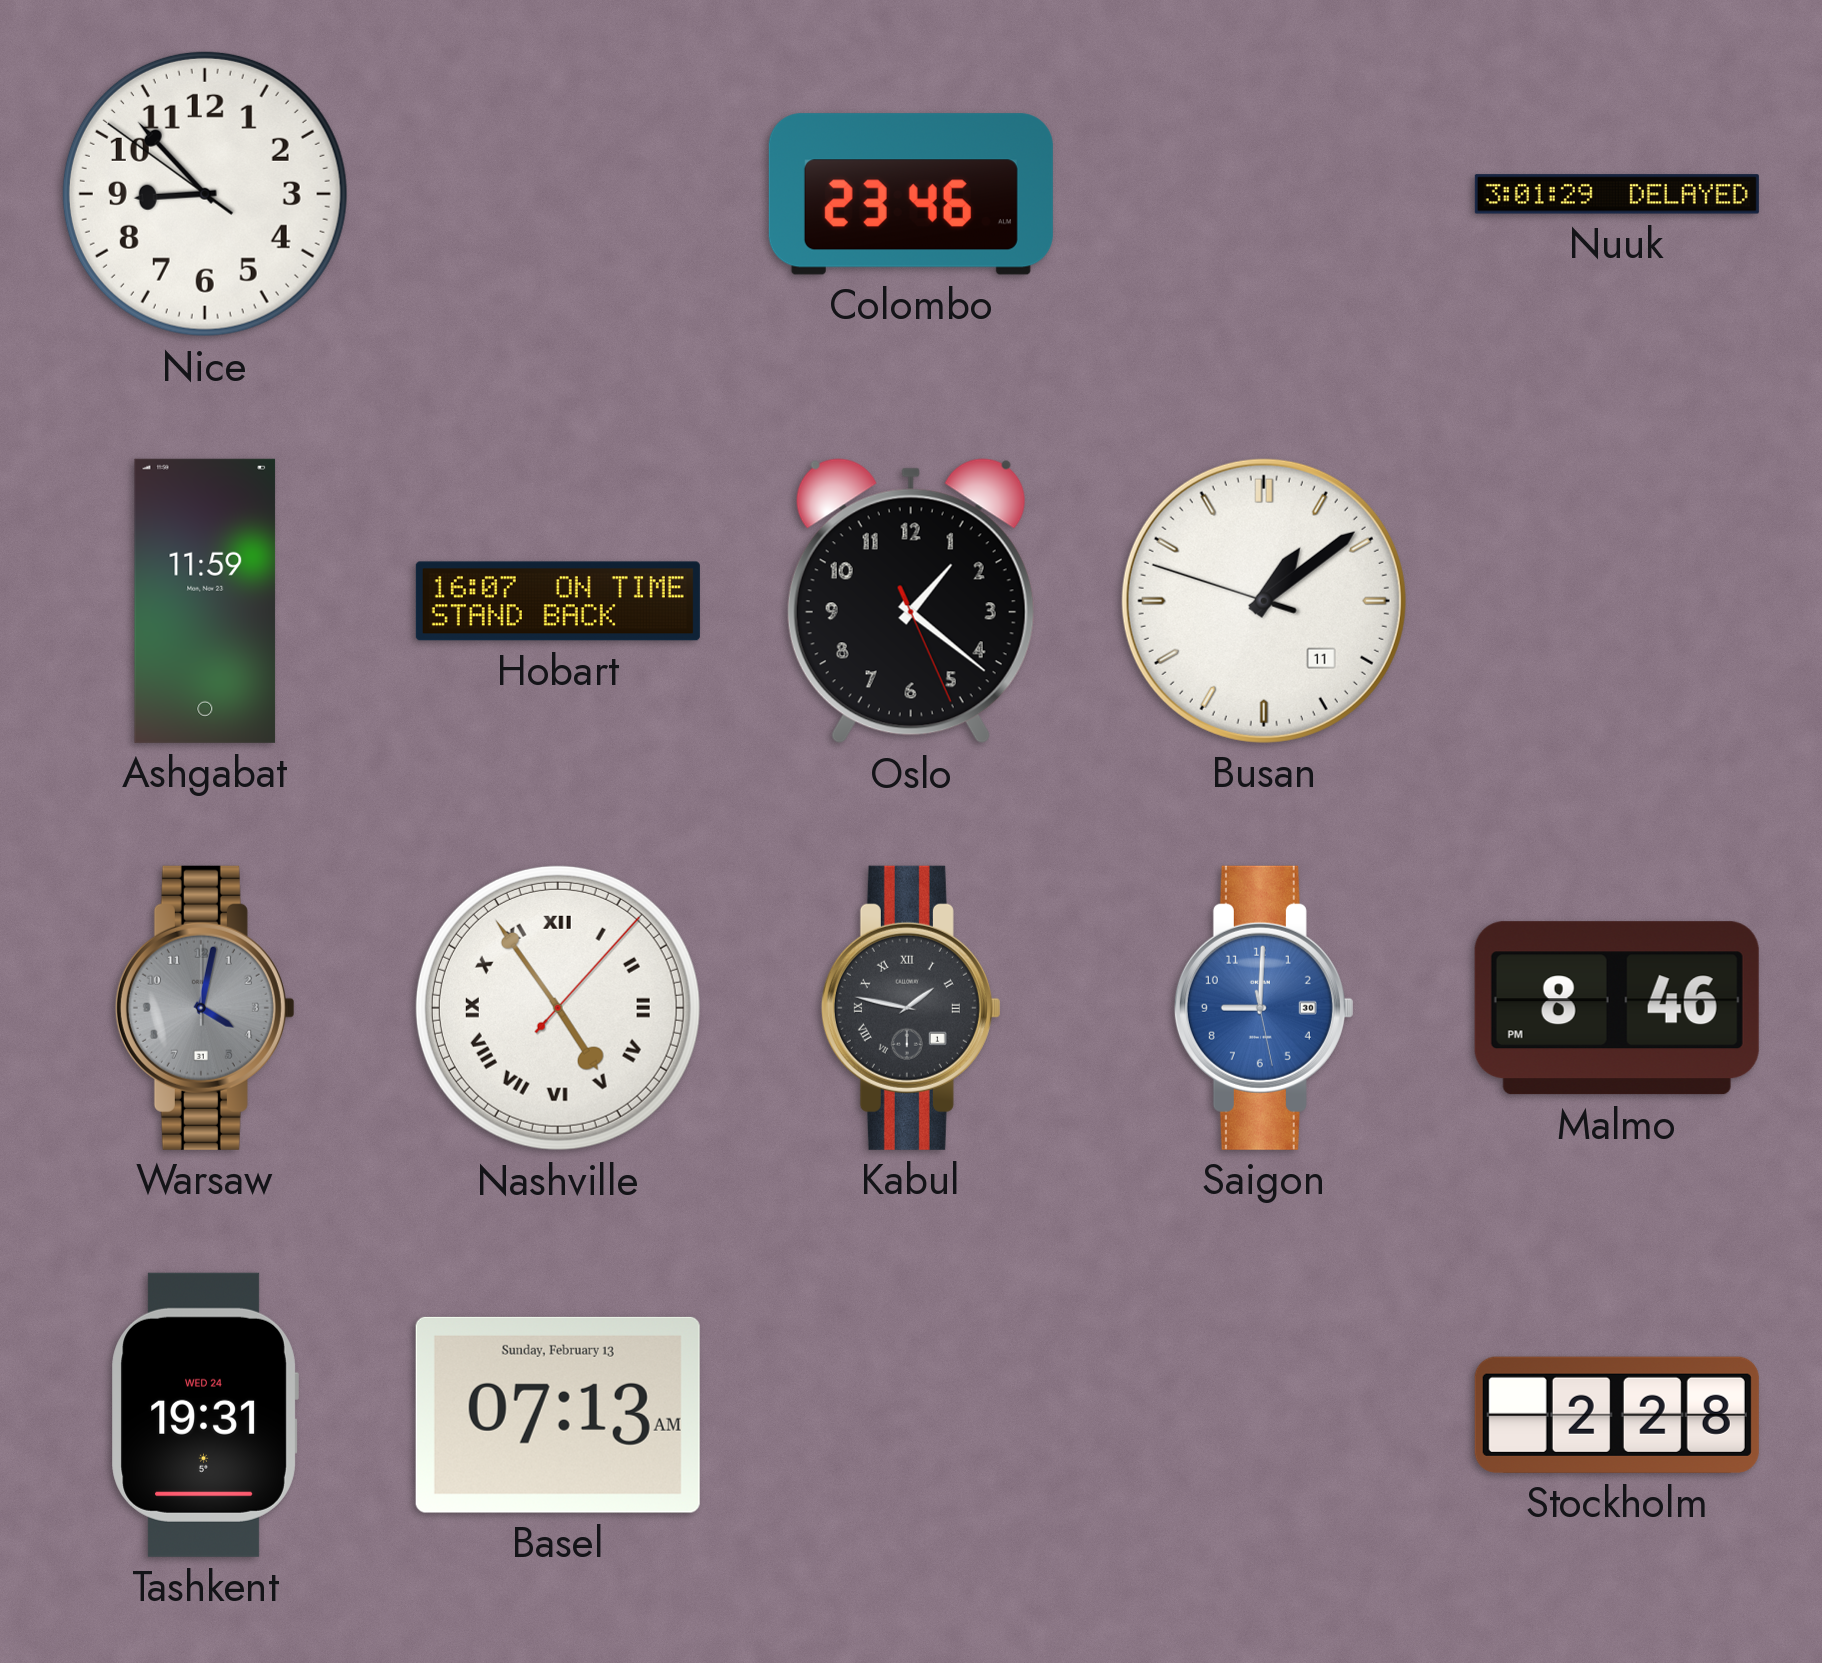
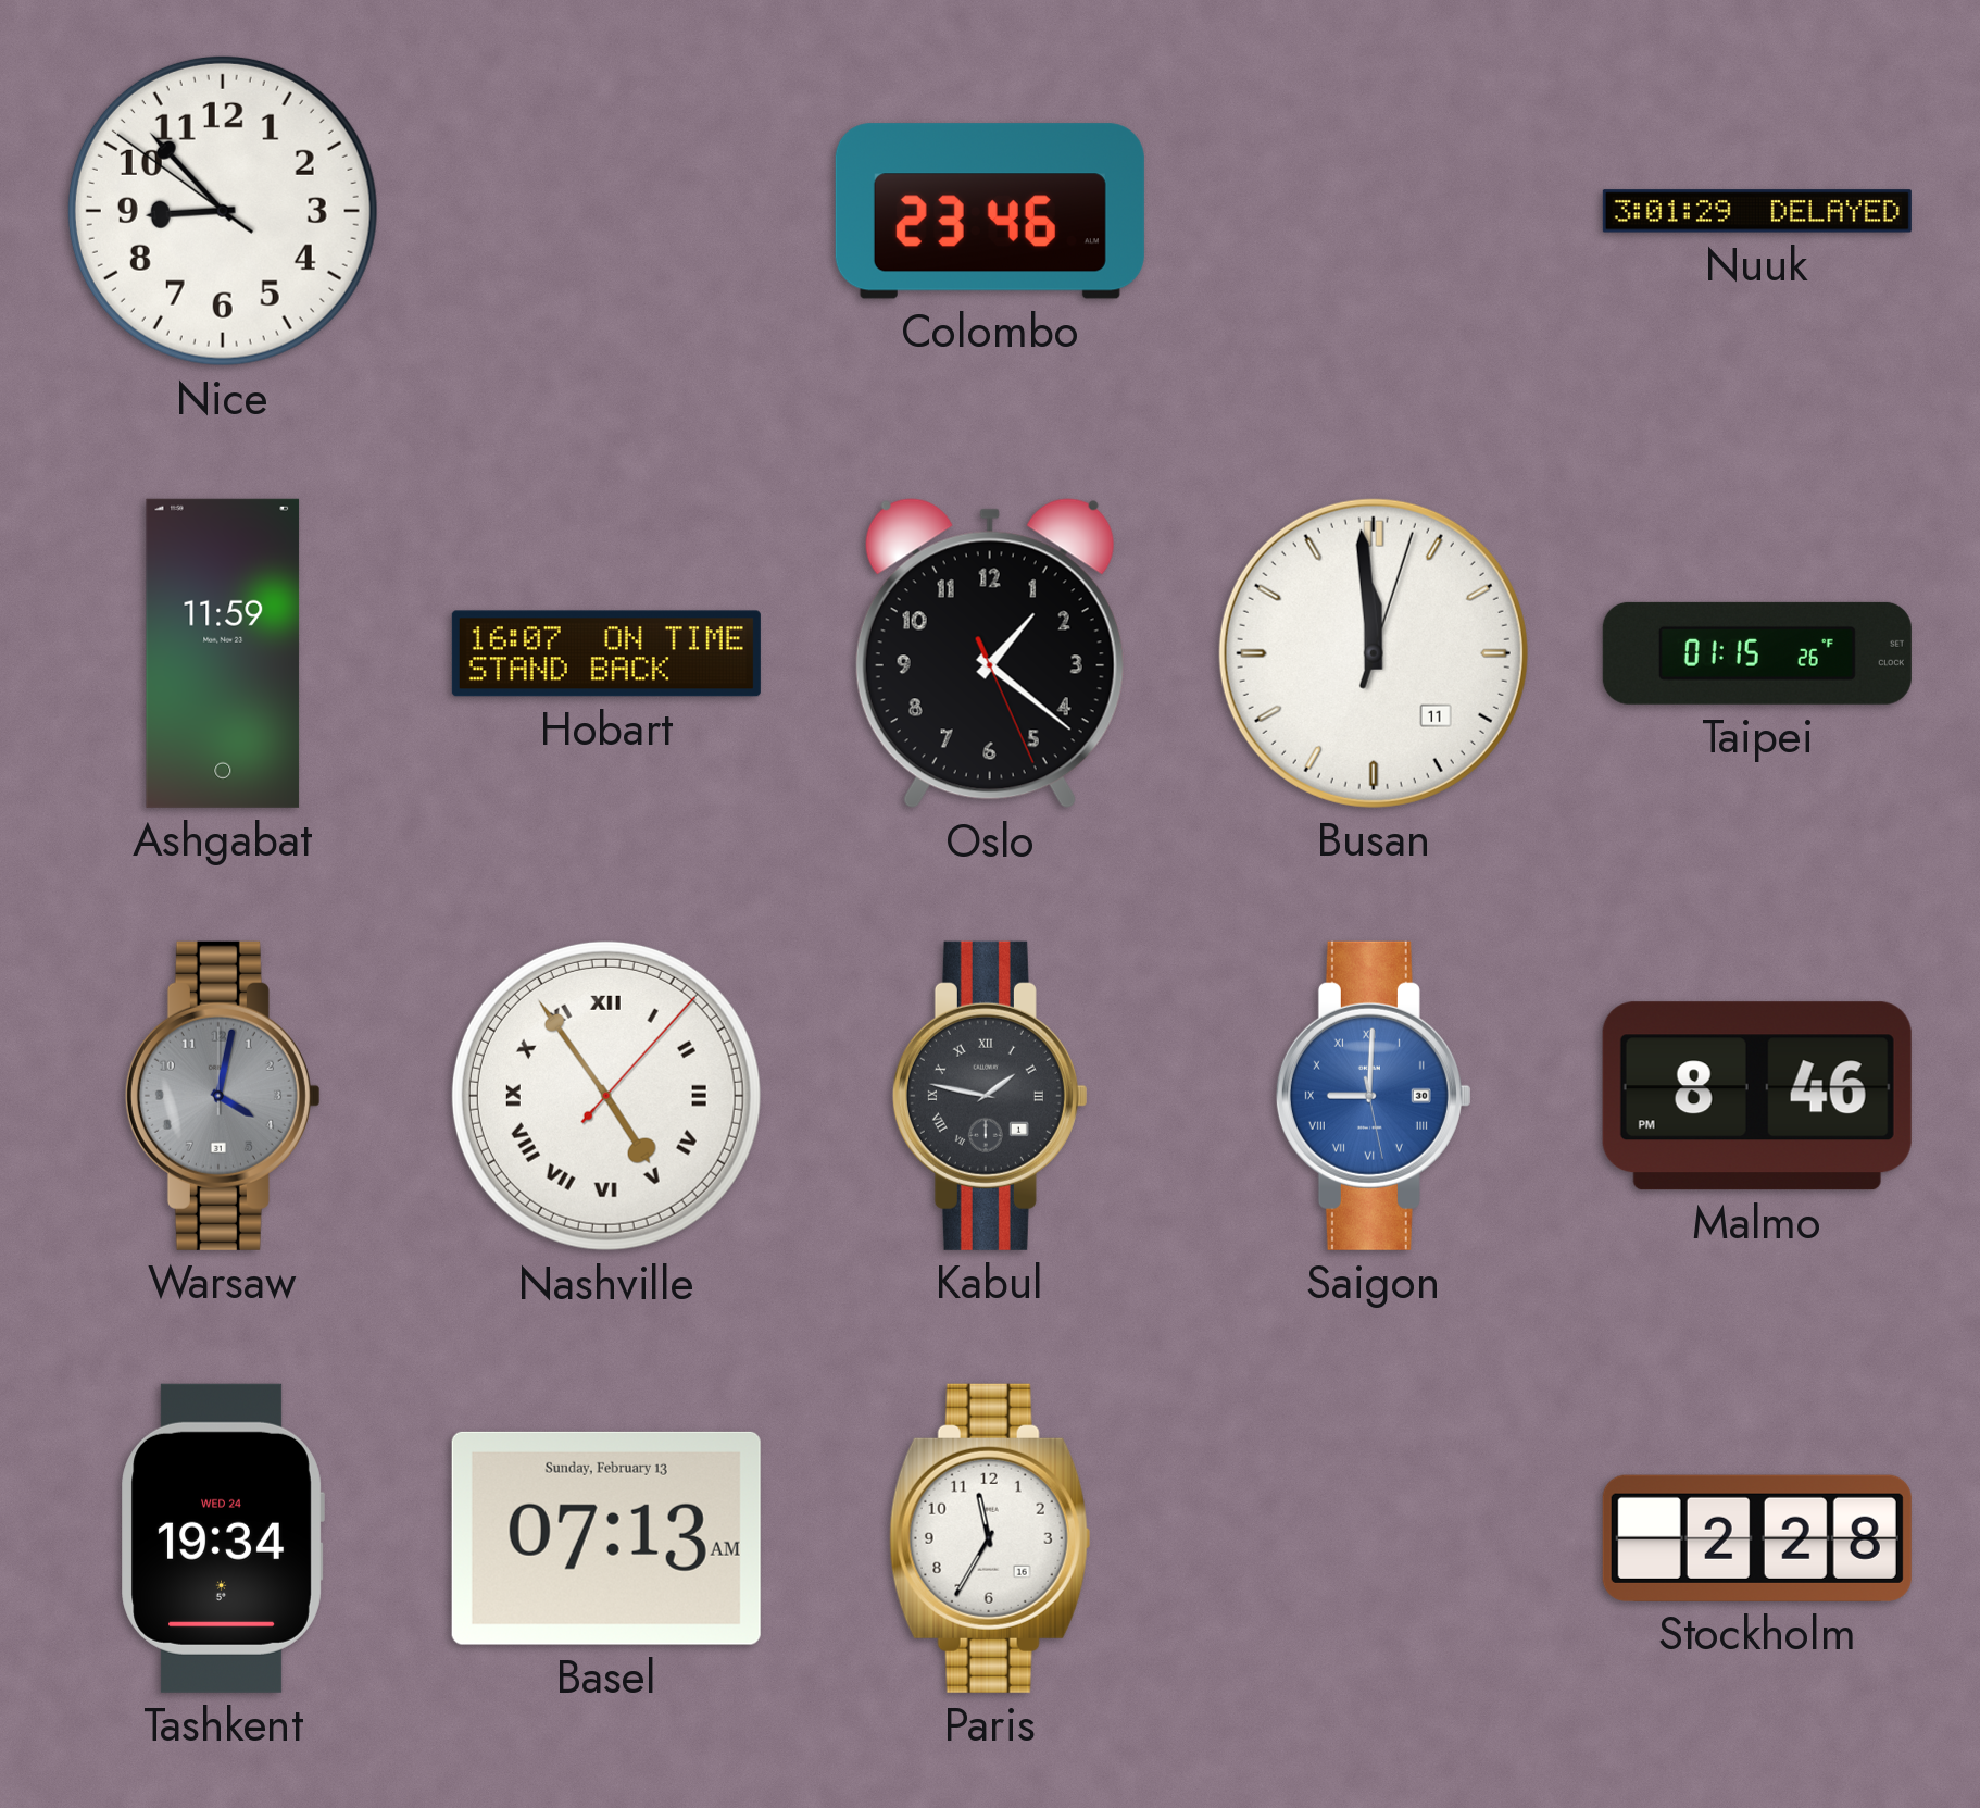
Busan: 1:08 -> 11:59
Taipei: none -> 01:15
Saigon numerals: Arabic -> Roman
Tashkent: 19:31 -> 19:34
Paris: none -> 11:35
